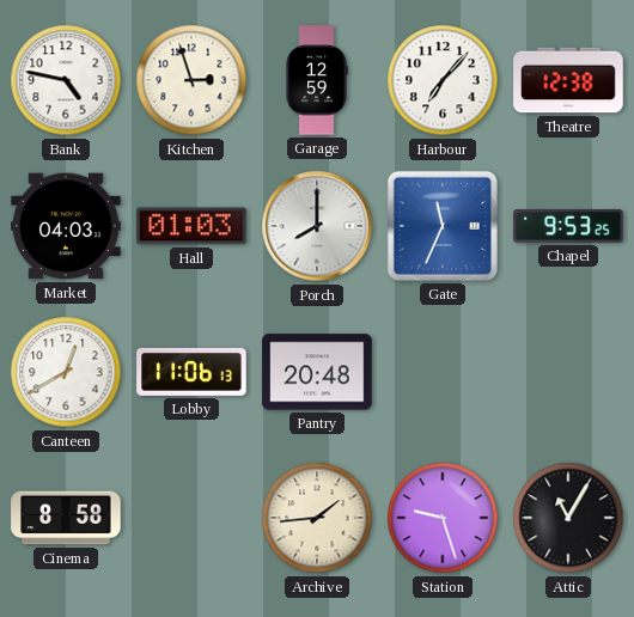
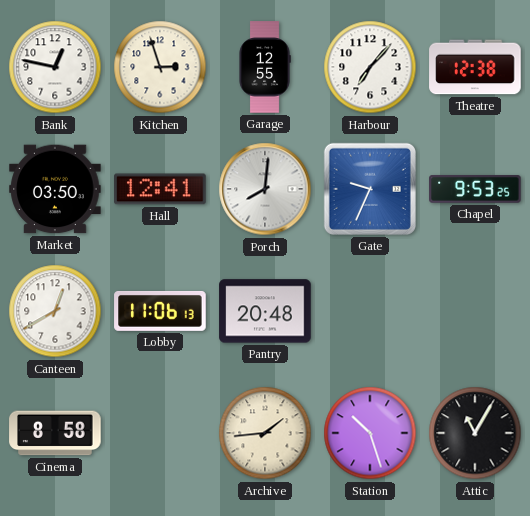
Bank: 4:47 -> 12:47
Garage: 12:59 -> 12:55
Market: 04:03 -> 03:50
Hall: 01:03 -> 12:41
Porch: 8:00 -> 8:01
Gate: 11:34 -> 9:34
Station: 9:27 -> 10:27
